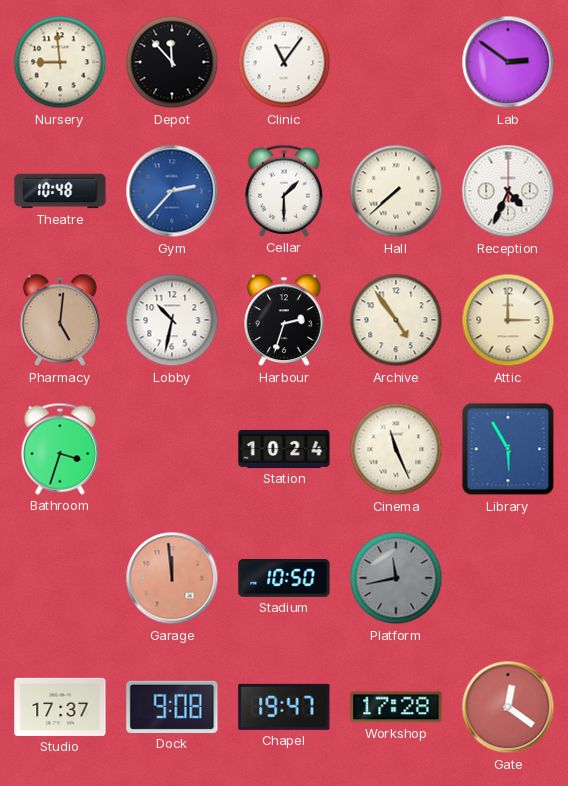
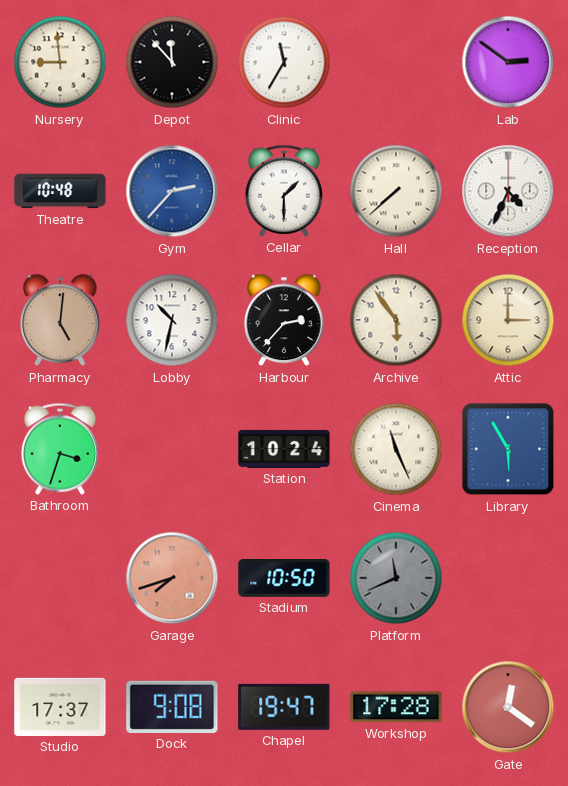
Clinic: 11:06 -> 11:35
Harbour: 2:33 -> 2:37
Archive: 4:54 -> 5:54
Garage: 11:59 -> 7:42
Platform: 11:43 -> 11:41
